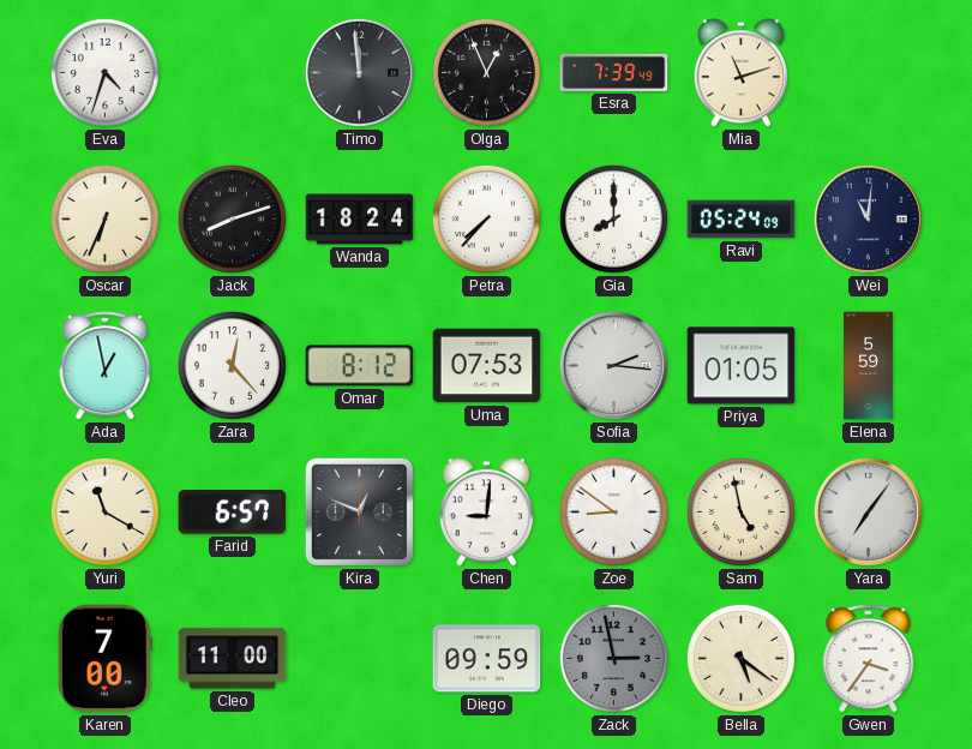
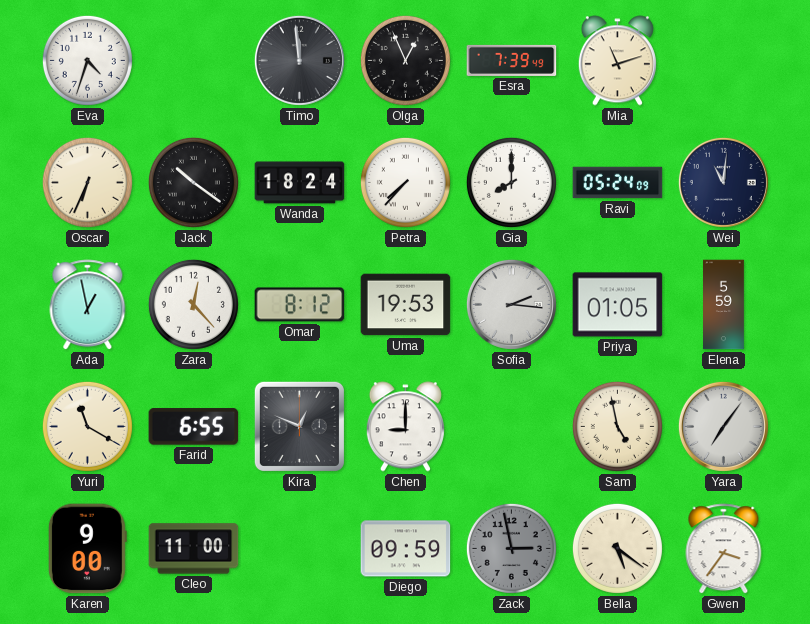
Jack: 8:12 -> 10:21
Uma: 07:53 -> 19:53
Farid: 6:57 -> 6:55
Chen: 9:01 -> 9:00
Zoe: 8:51 -> none
Karen: 7:00 -> 9:00
